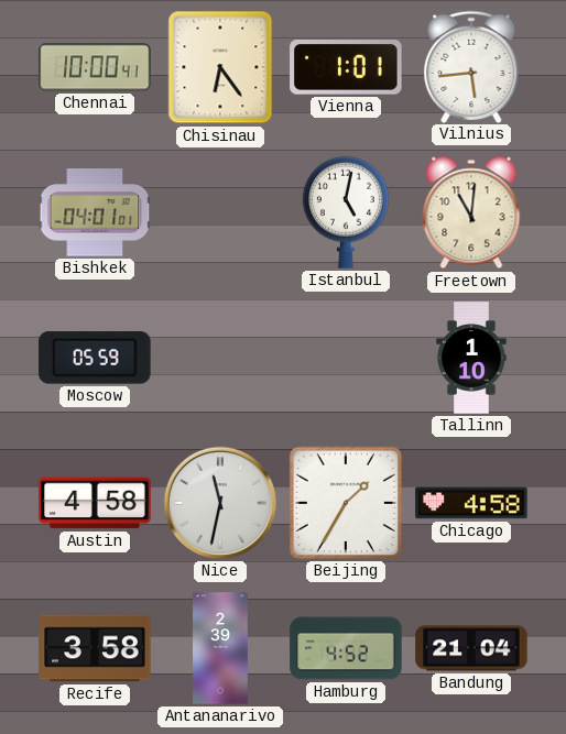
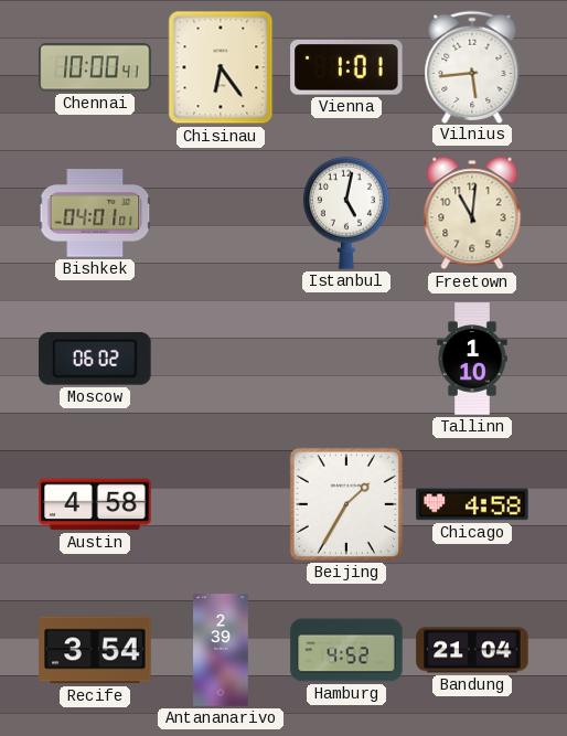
Moscow: 05:59 -> 06:02
Nice: 11:32 -> none
Recife: 3:58 -> 3:54
